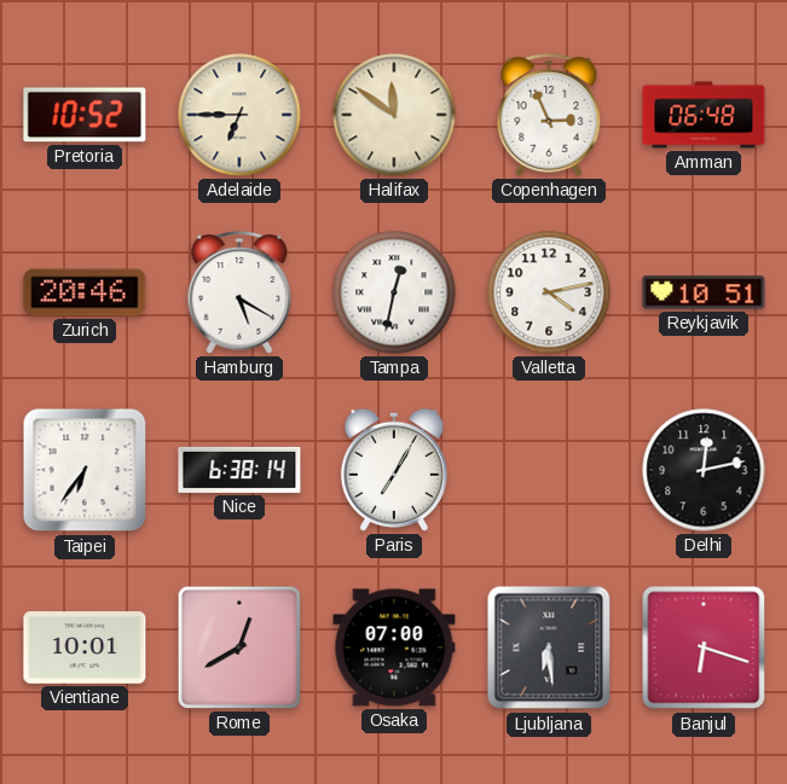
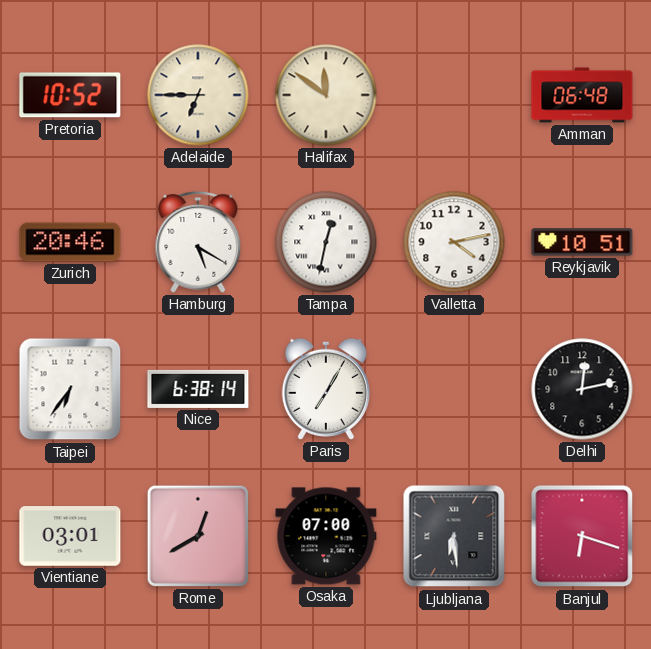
Copenhagen: 2:56 -> none
Vientiane: 10:01 -> 03:01
